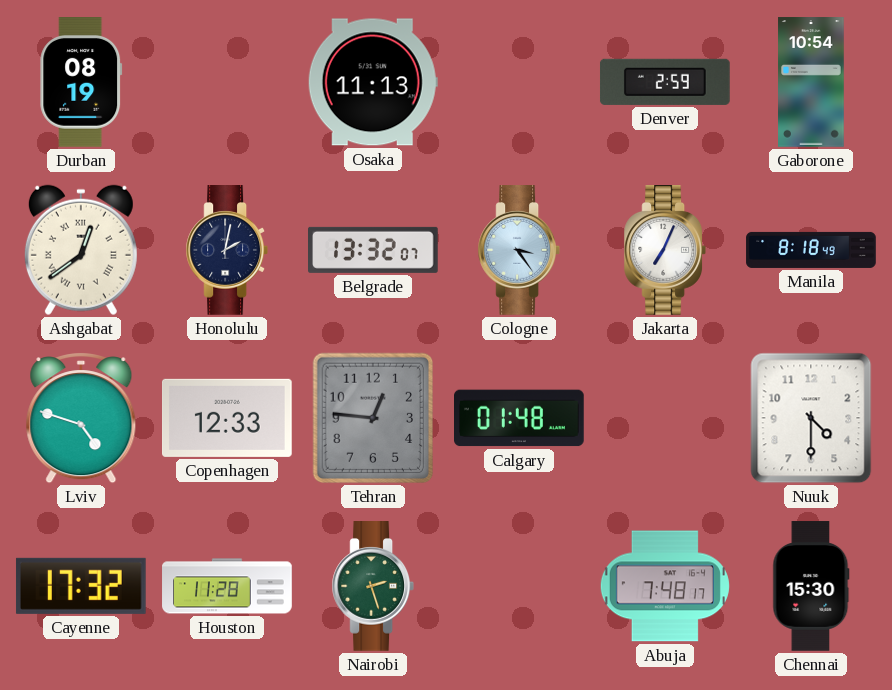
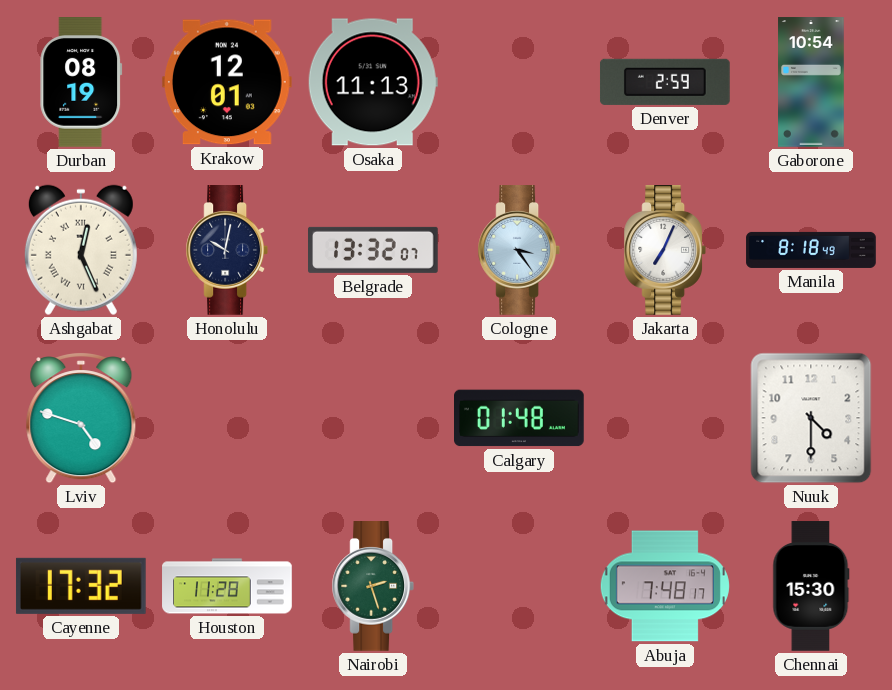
Krakow: none -> 12:01
Ashgabat: 12:39 -> 12:26
Honolulu: 2:02 -> 10:02
Copenhagen: 12:33 -> none
Tehran: 12:46 -> none
